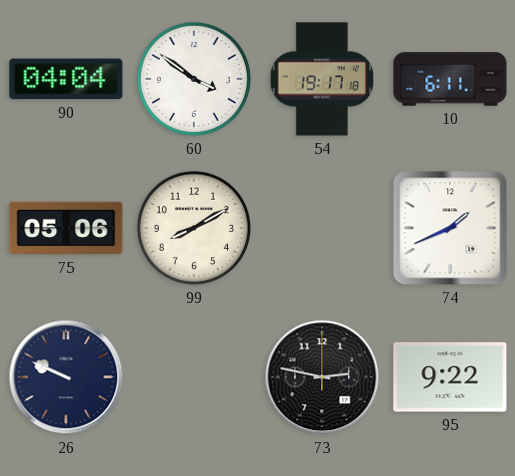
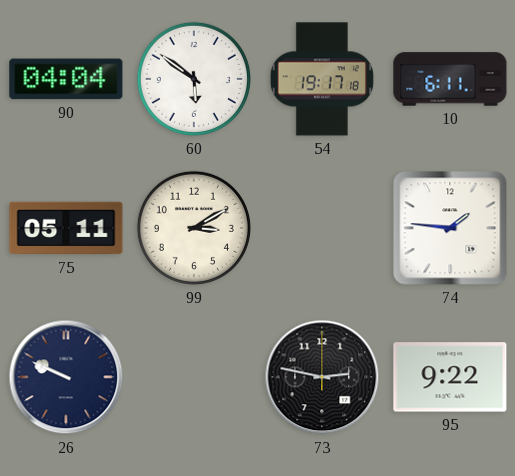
60: 3:51 -> 5:51
75: 05:06 -> 05:11
99: 8:10 -> 3:10
74: 1:41 -> 1:46
